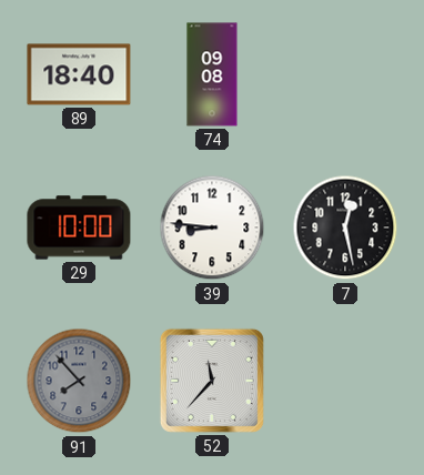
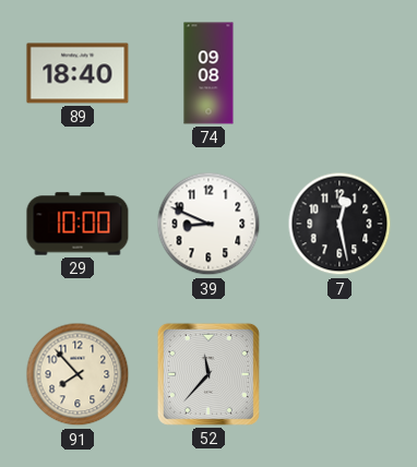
39: 8:46 -> 8:49
91 dial: grey -> cream
